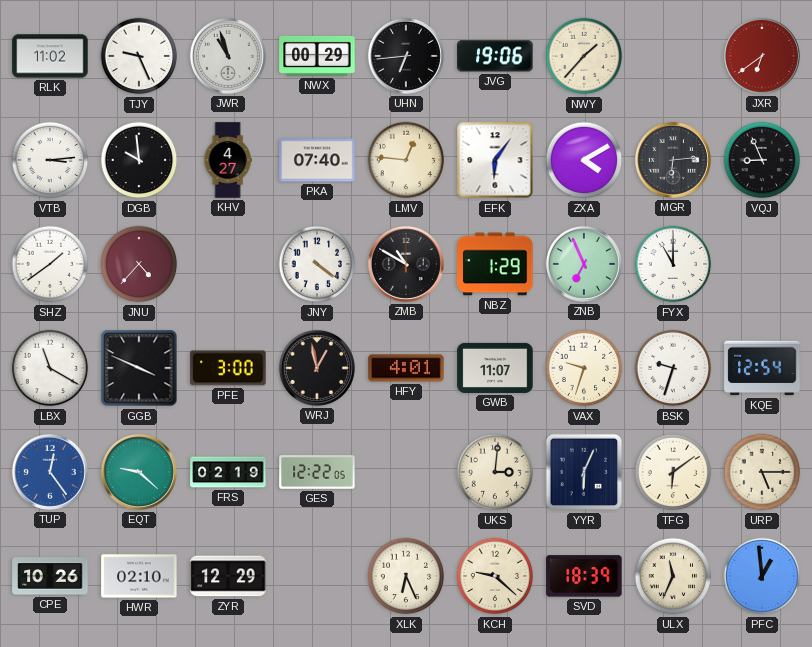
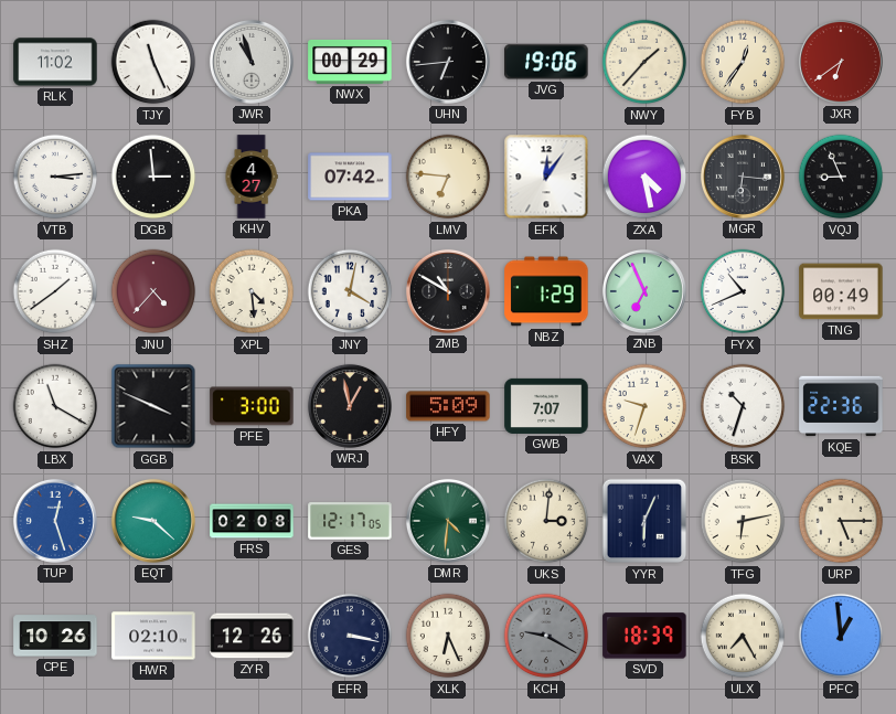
TJY: 9:26 -> 11:26
FYB: none -> 12:36
DGB: 9:59 -> 2:59
PKA: 07:40 -> 07:42
LMV: 12:46 -> 6:46
EFK: 6:06 -> 12:06
ZXA: 4:10 -> 4:28
MGR: 6:14 -> 6:16
XPL: none -> 4:29
JNY: 4:21 -> 4:02
FYX: 11:00 -> 10:41
TNG: none -> 00:49
HFY: 4:01 -> 5:09
GWB: 11:07 -> 7:07
BSK: 9:33 -> 10:33
KQE: 12:54 -> 22:36
TUP: 12:24 -> 12:27
FRS: 02:19 -> 02:08
GES: 12:22 -> 12:17
DMR: none -> 4:31
TFG: 6:09 -> 6:13
ZYR: 12:29 -> 12:26
EFR: none -> 3:17
KCH: 9:22 -> 9:20
KCH dial: cream -> grey
ULX: 11:34 -> 7:25
